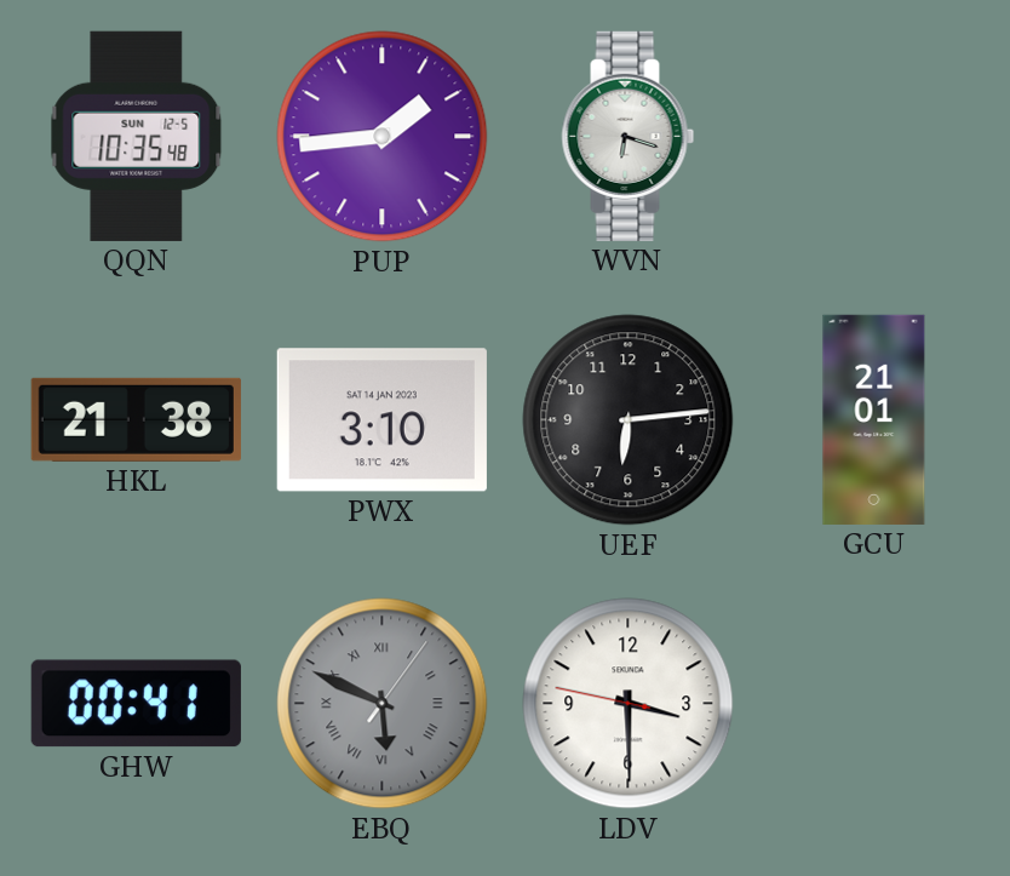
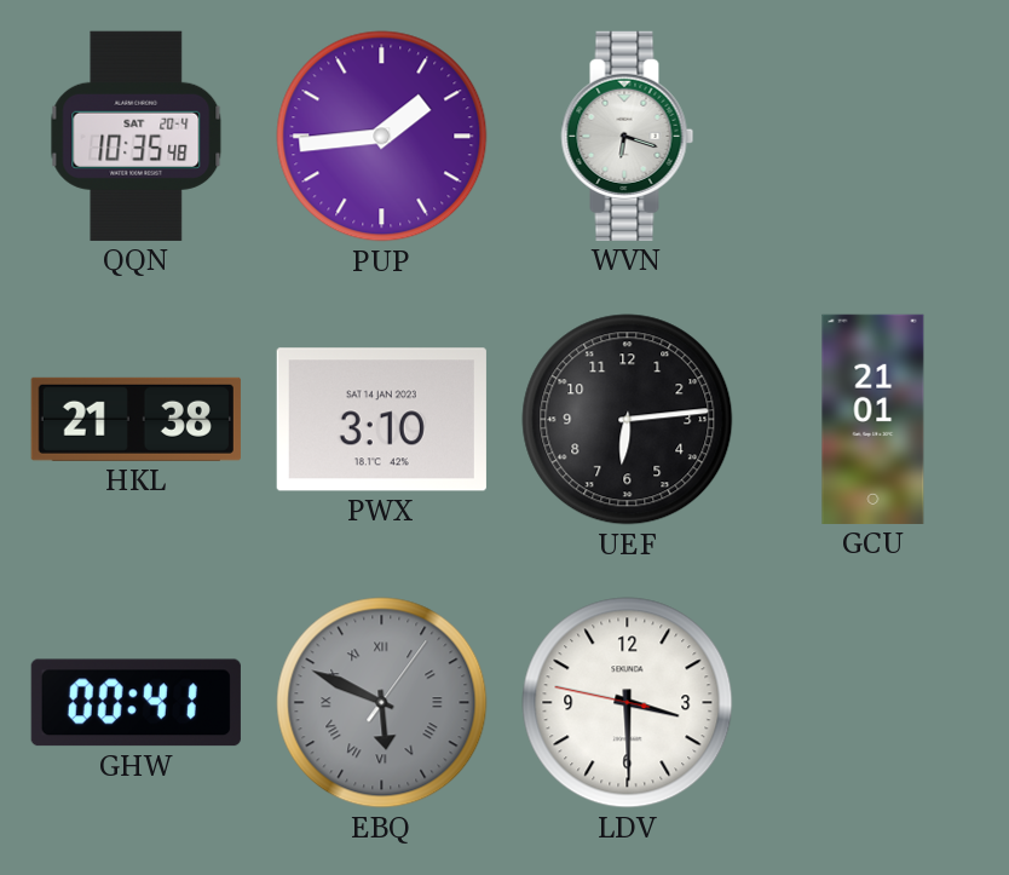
QQN date: SUN 12-5 -> SAT 20-4
